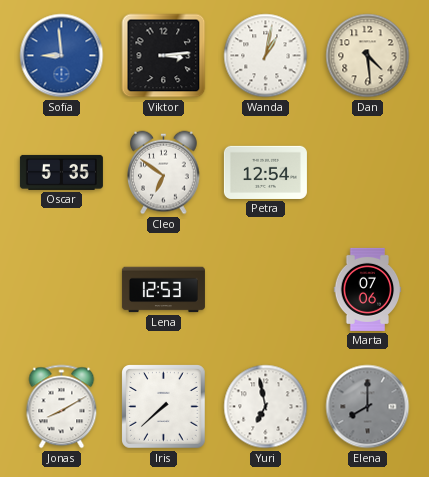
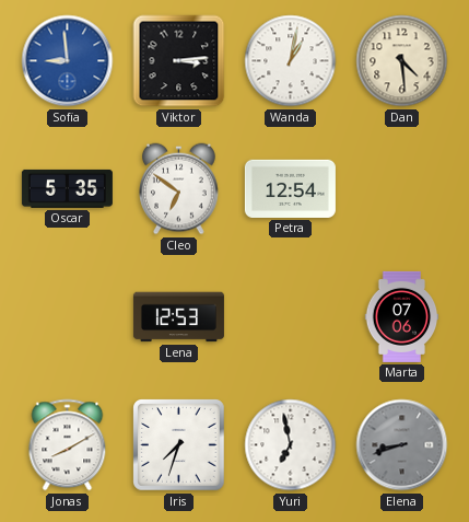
Iris: 7:38 -> 7:33
Elena: 8:00 -> 8:42
